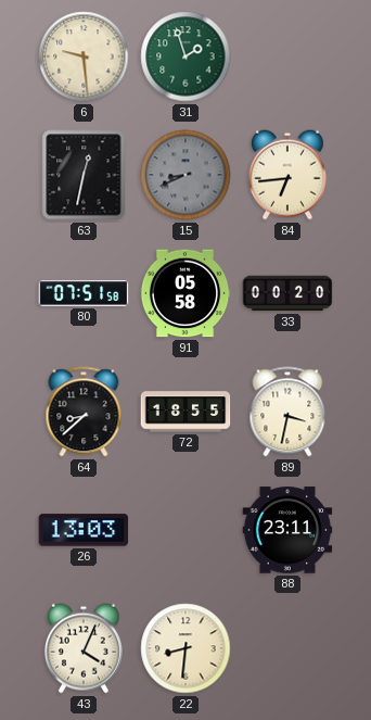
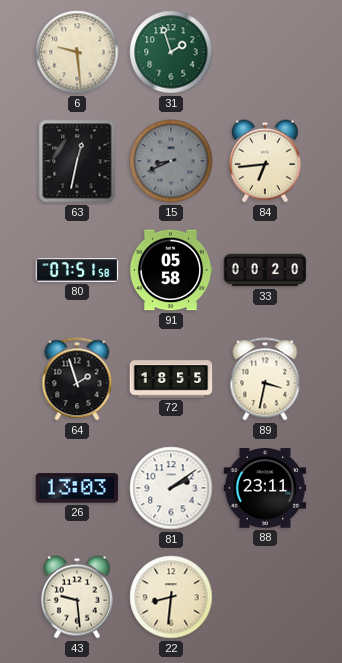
64: 8:38 -> 1:57
81: none -> 2:09
43: 4:04 -> 9:29
